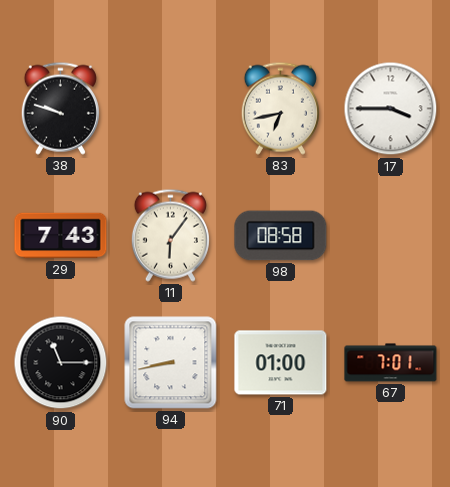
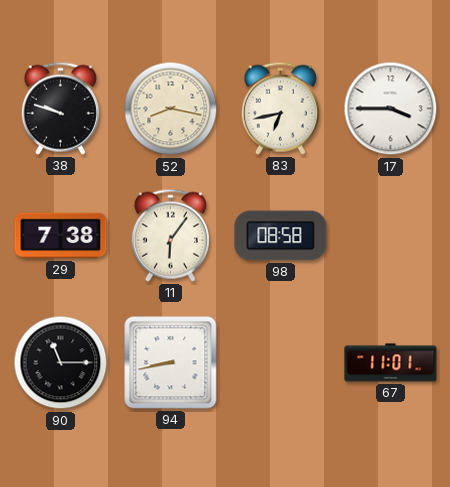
52: none -> 8:17
29: 7:43 -> 7:38
71: 01:00 -> none
67: 7:01 -> 11:01
